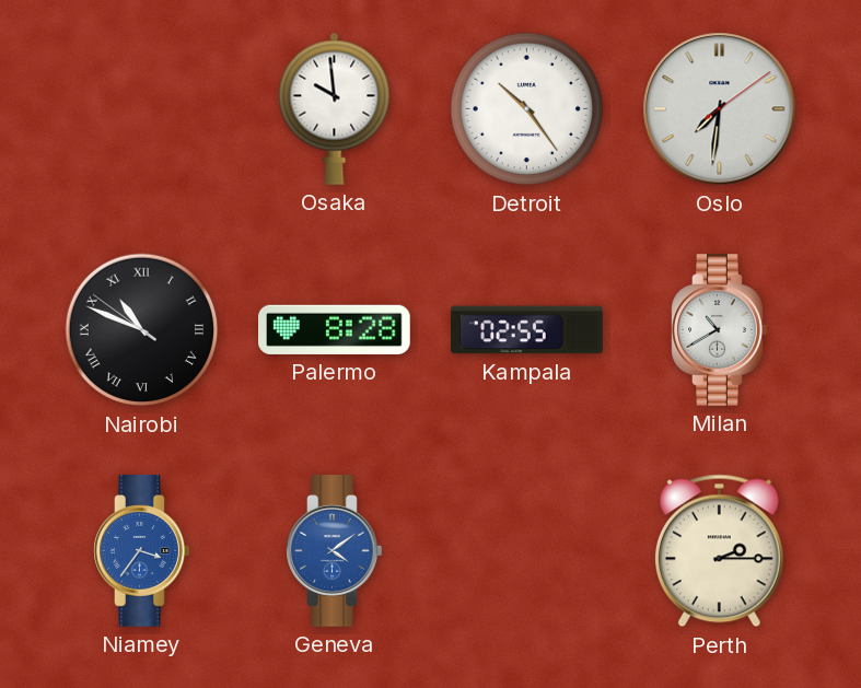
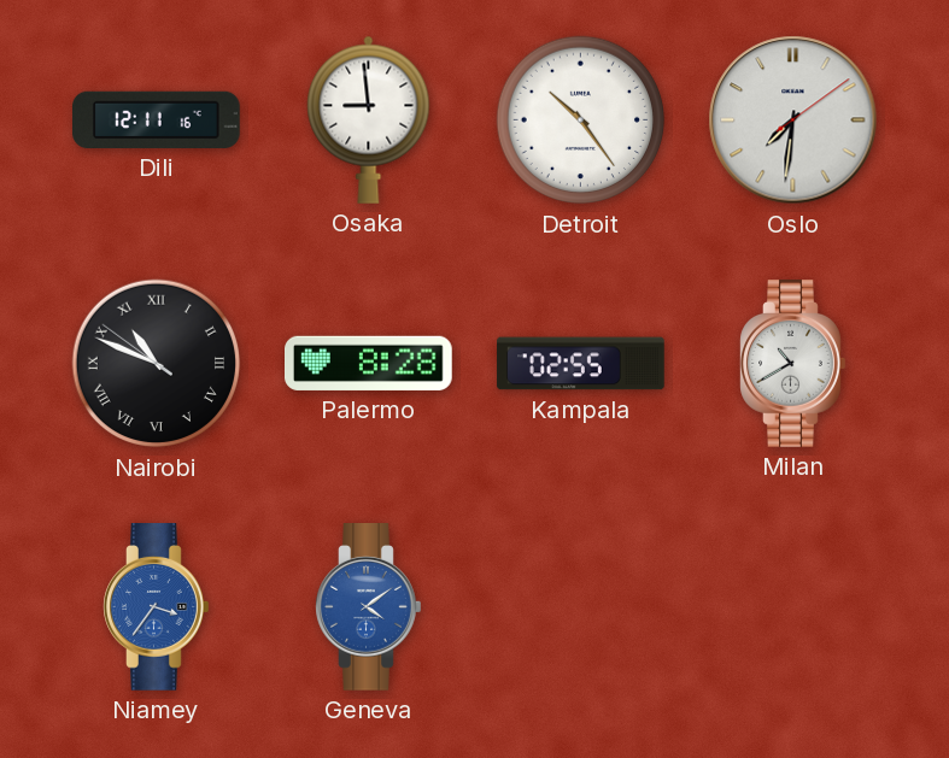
Dili: none -> 12:11
Osaka: 9:59 -> 8:59
Perth: 2:15 -> none
